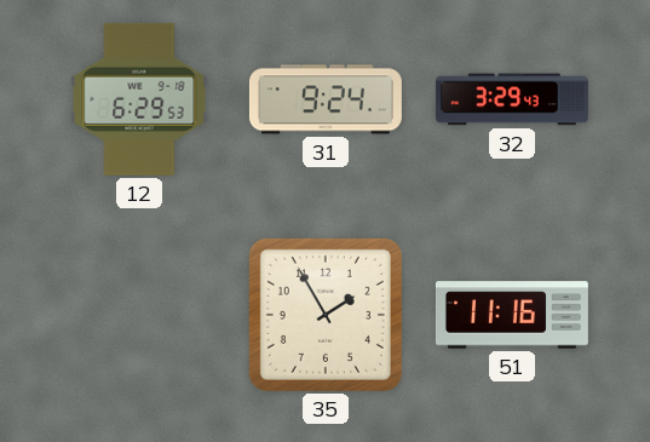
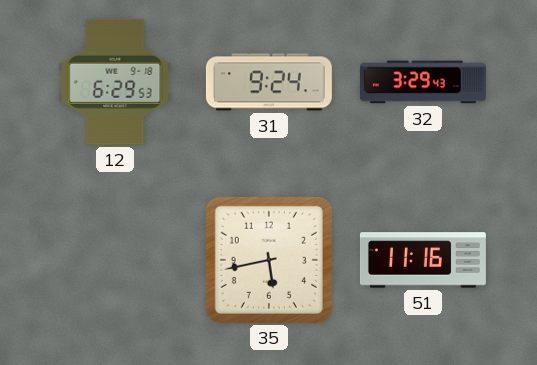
35: 1:55 -> 5:43
